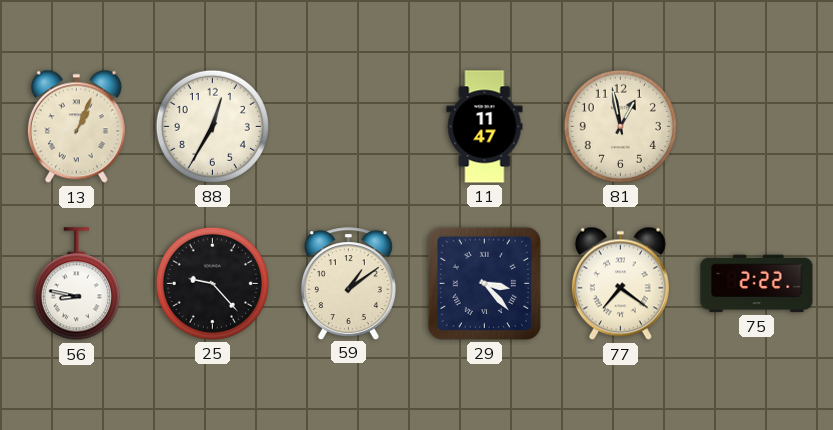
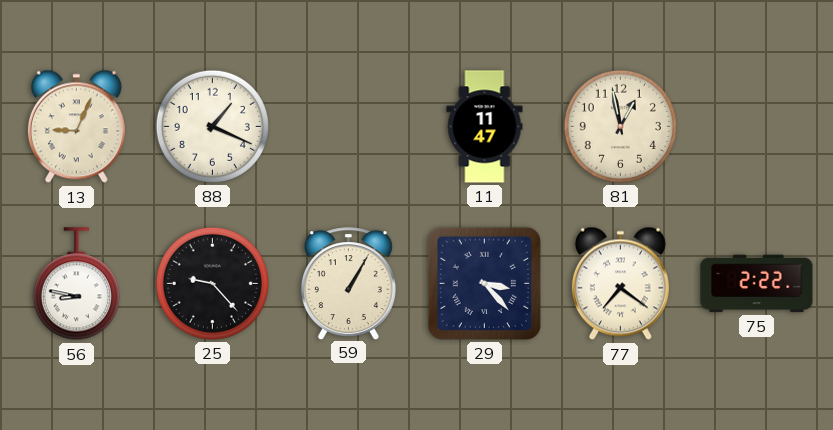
13: 1:04 -> 9:04
88: 12:35 -> 1:19
59: 1:09 -> 1:05
